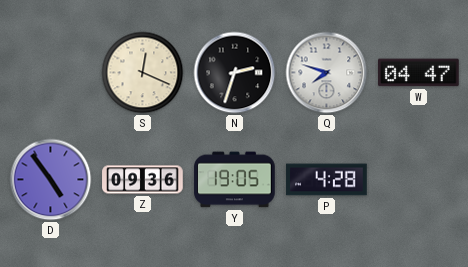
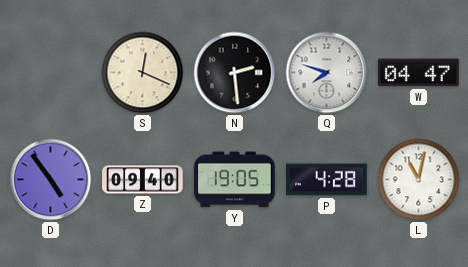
N: 2:33 -> 2:29
Z: 09:36 -> 09:40
L: none -> 11:02
